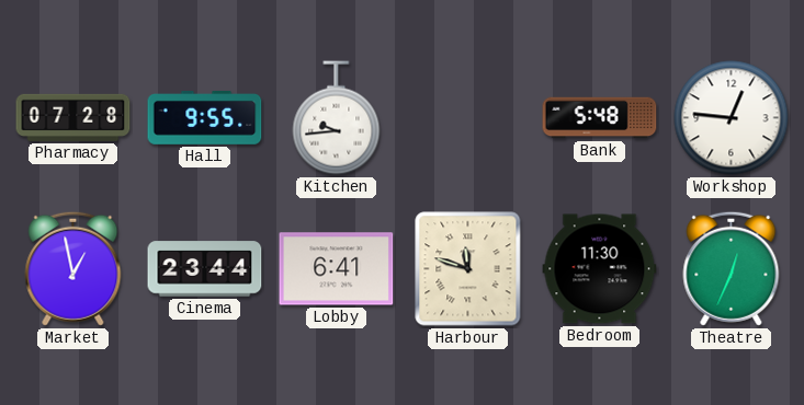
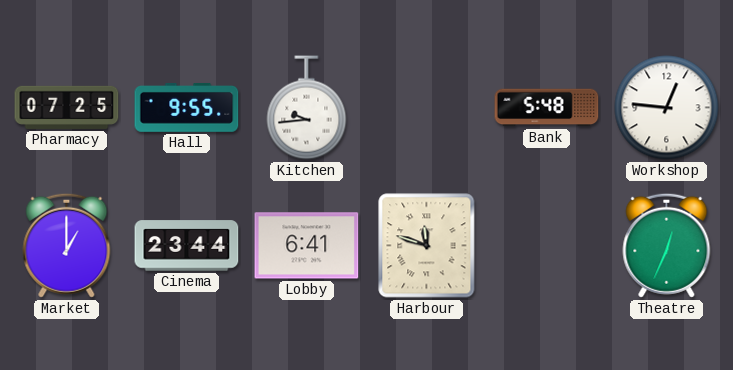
Pharmacy: 07:28 -> 07:25
Market: 12:58 -> 1:00
Bedroom: 11:30 -> none
